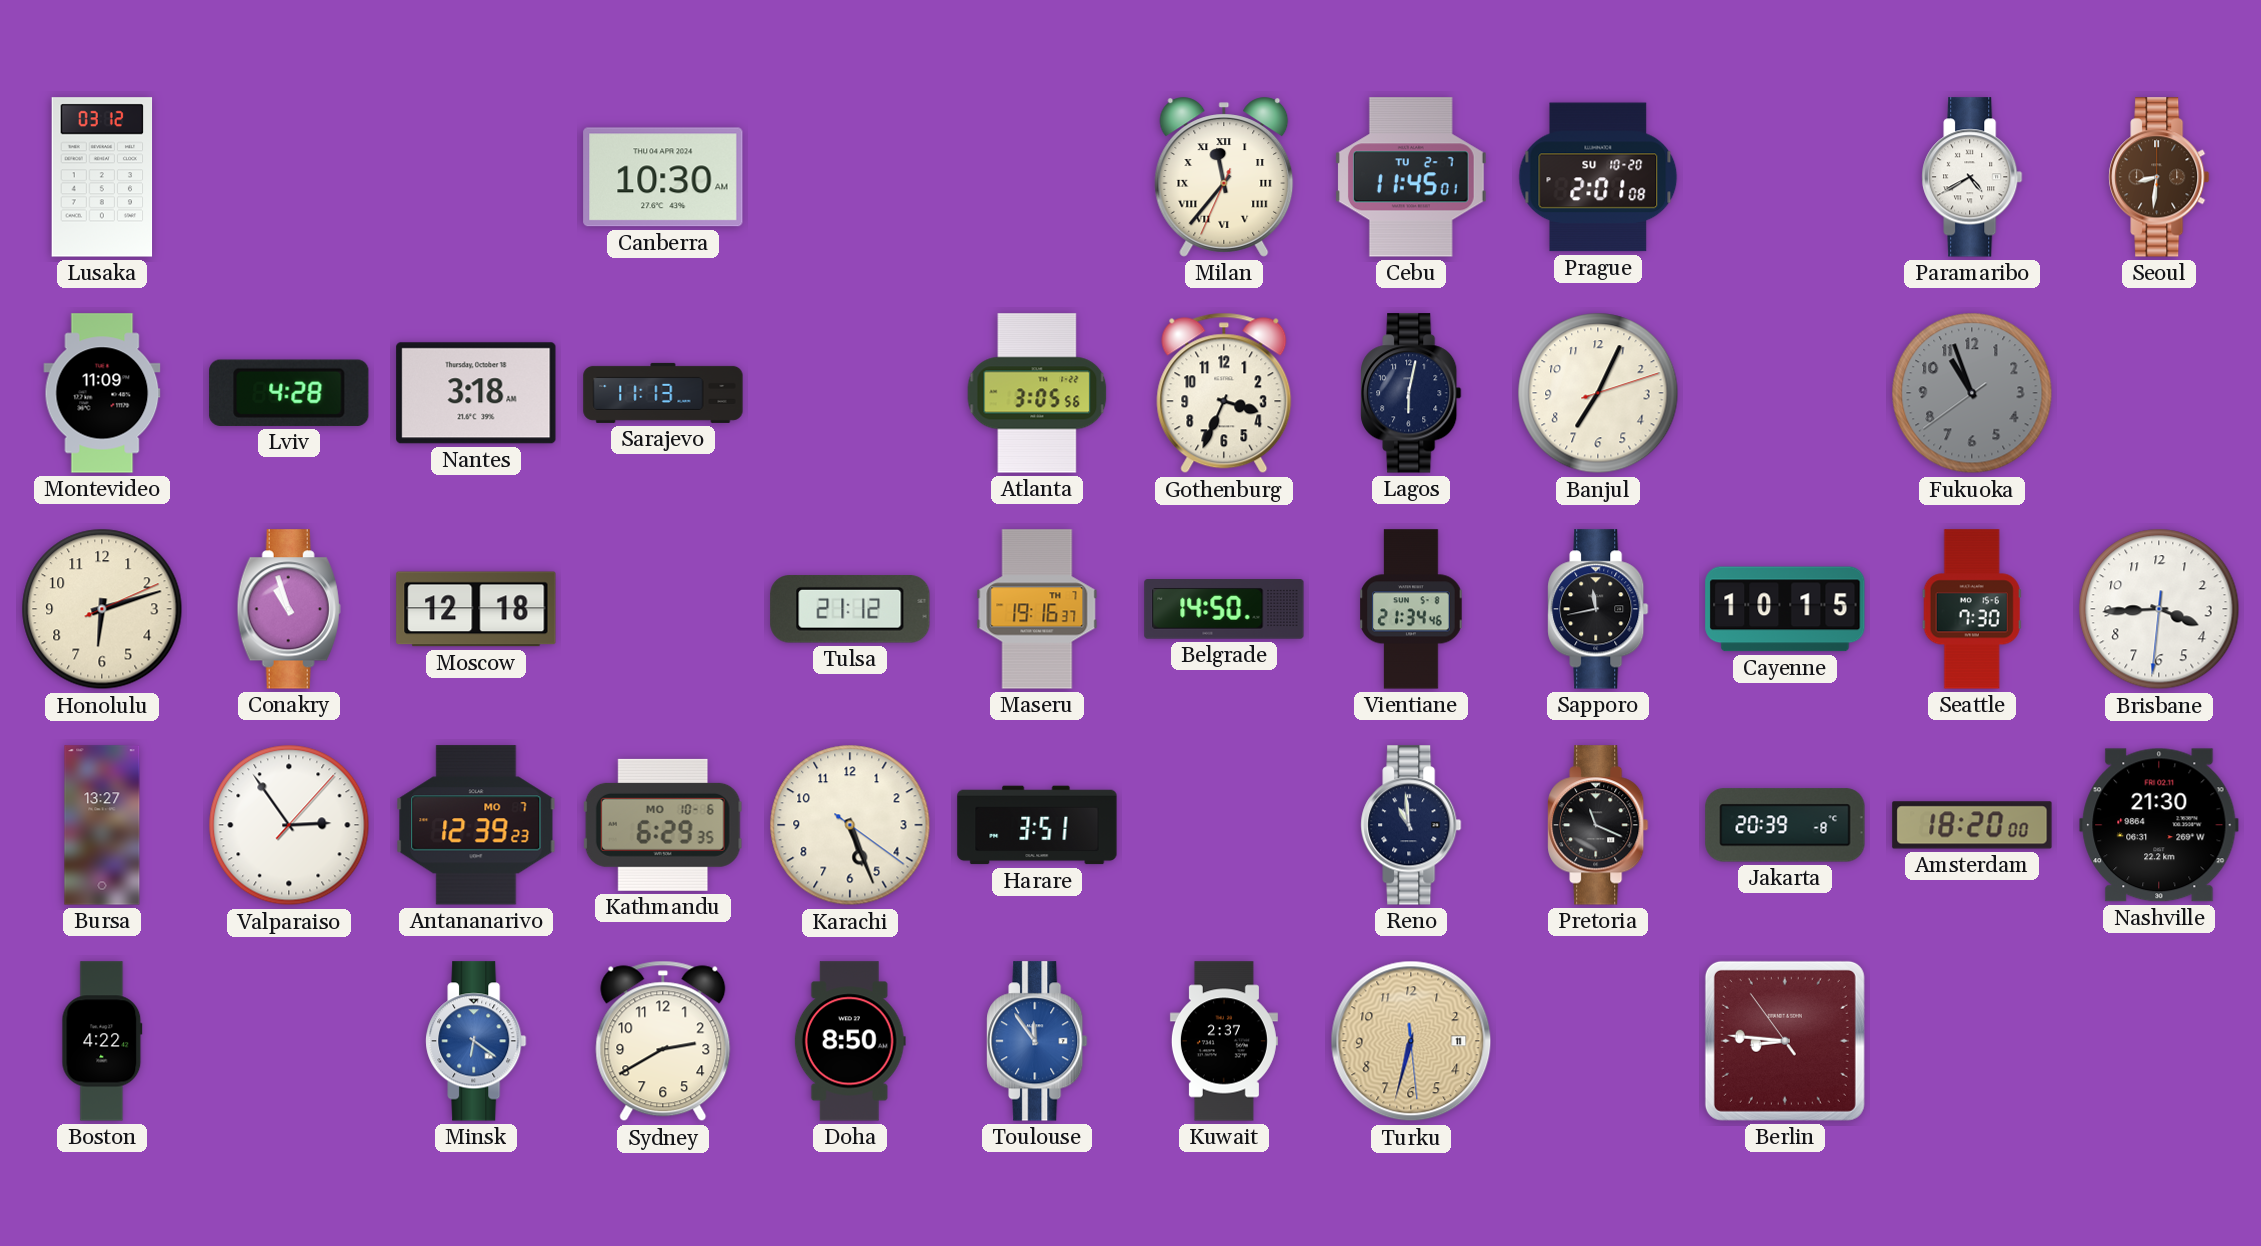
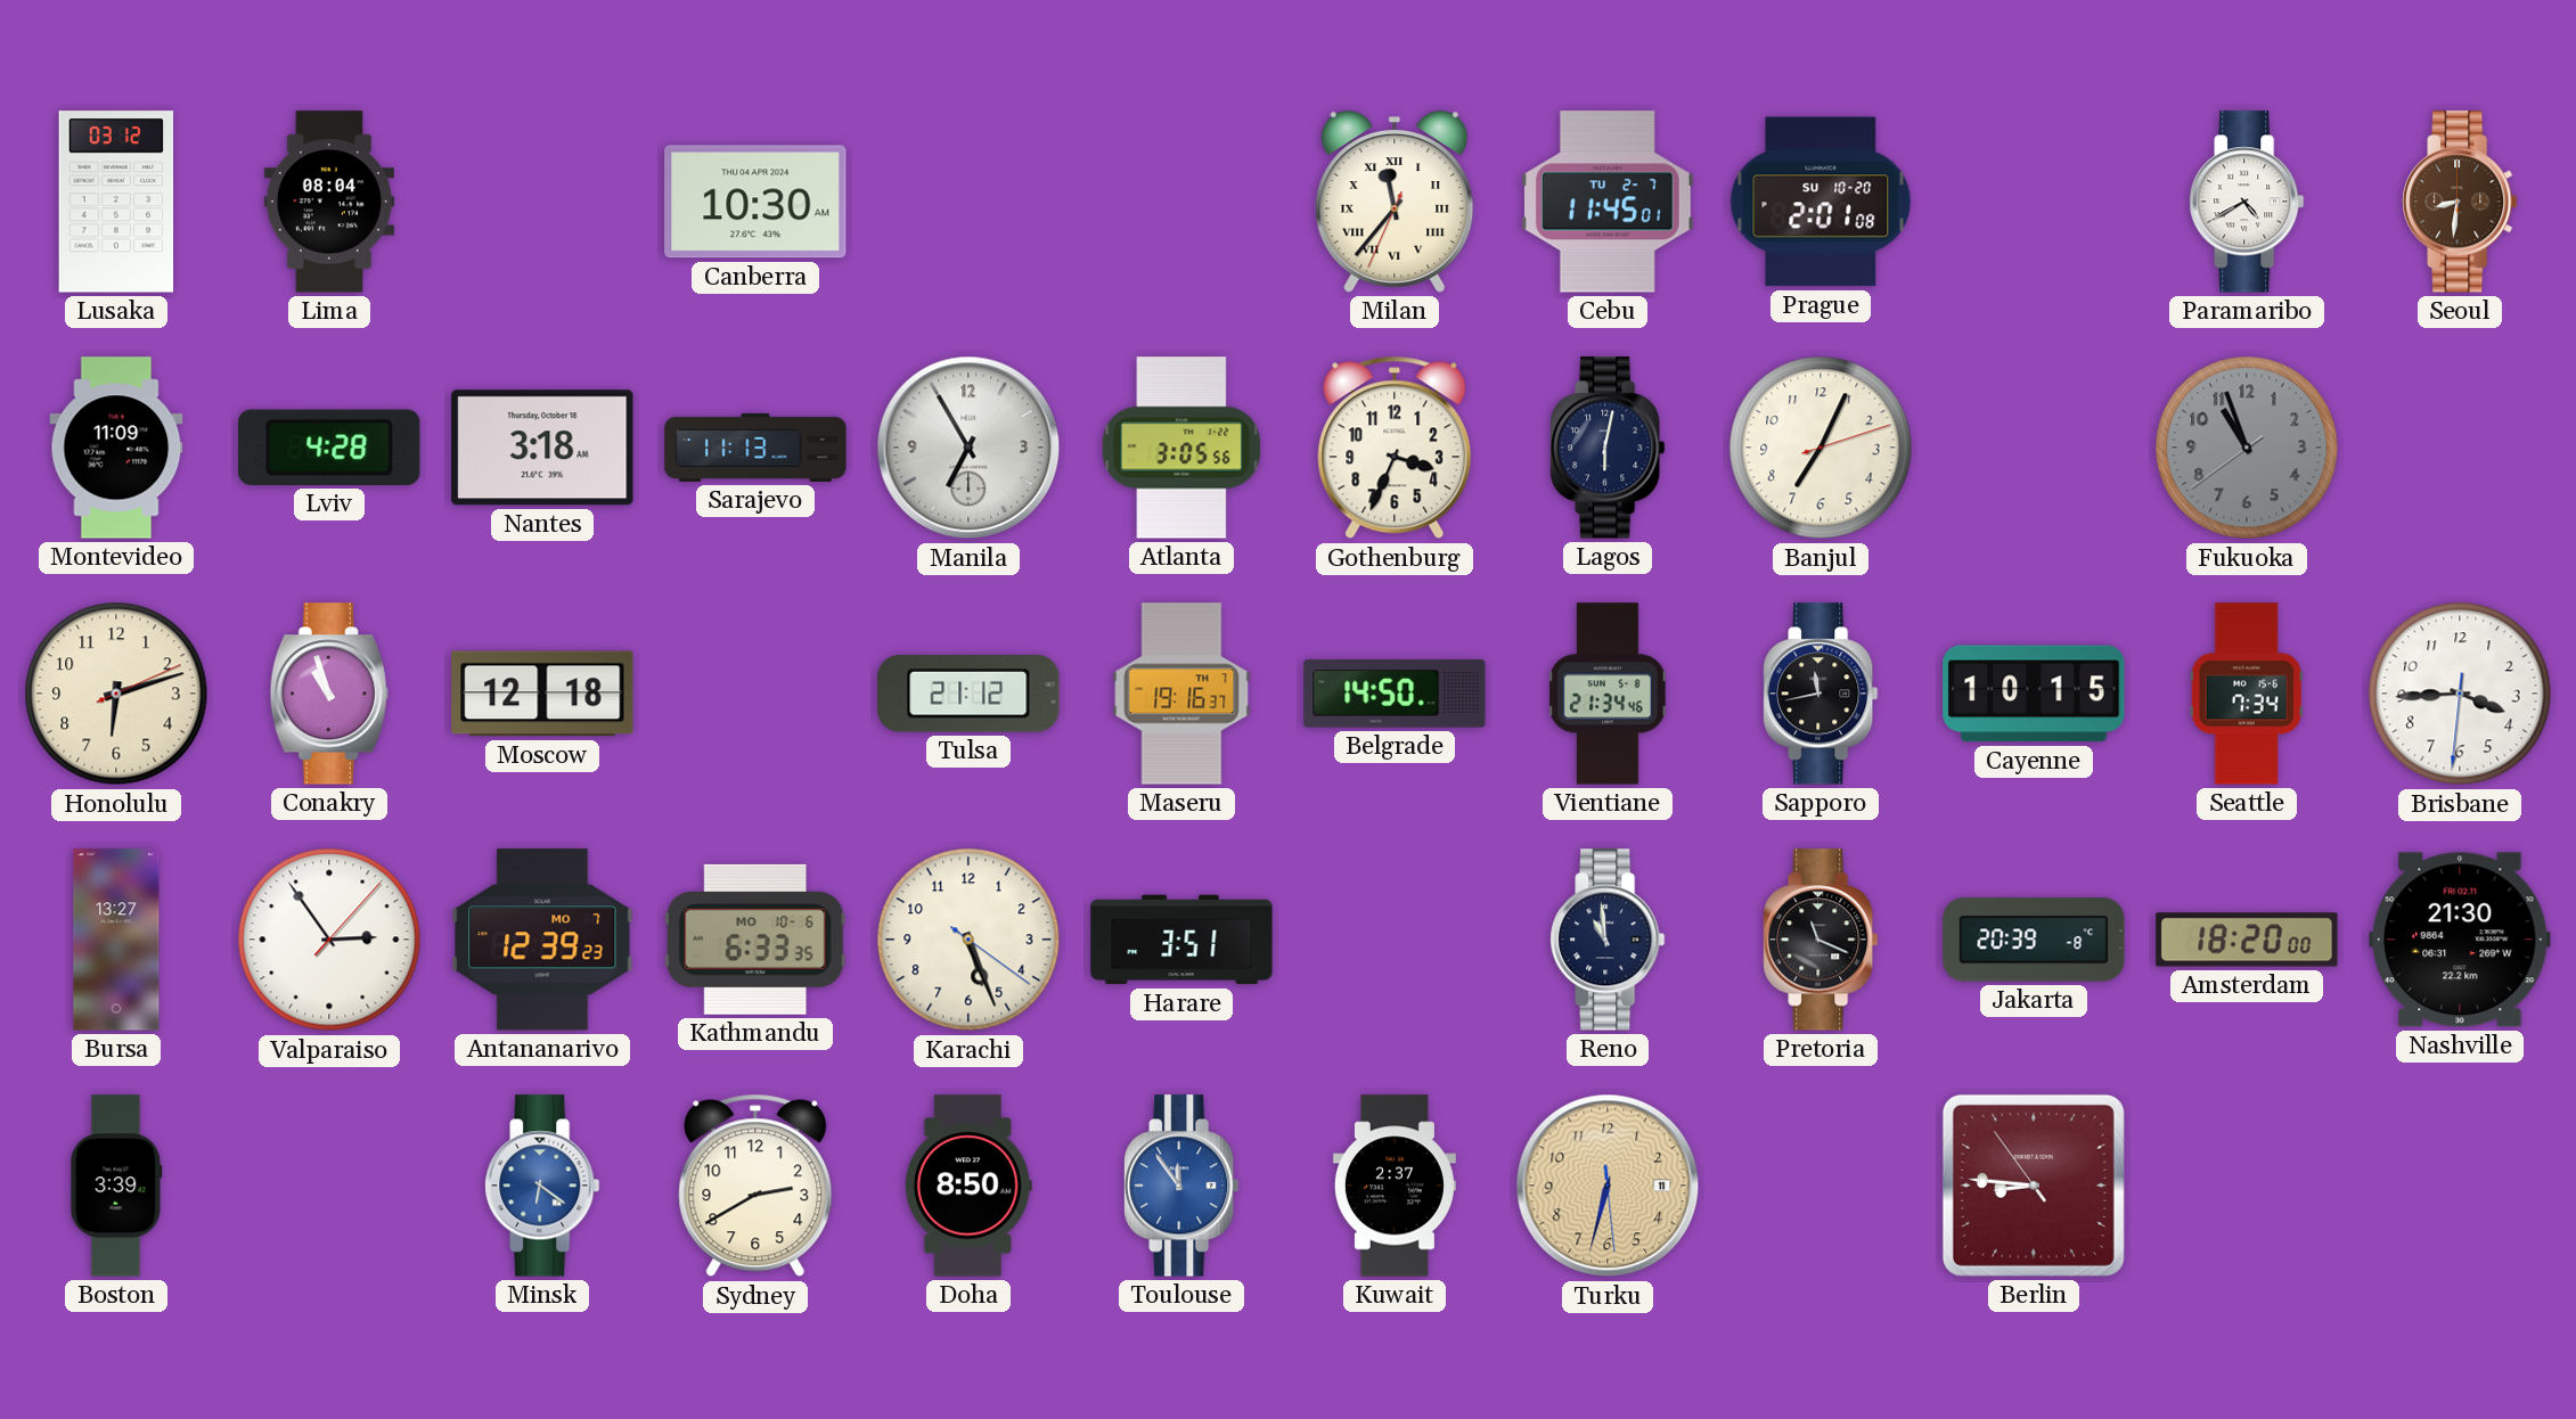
Lima: none -> 08:04
Manila: none -> 6:55
Seattle: 7:30 -> 7:34
Kathmandu: 6:29 -> 6:33
Boston: 4:22 -> 3:39
